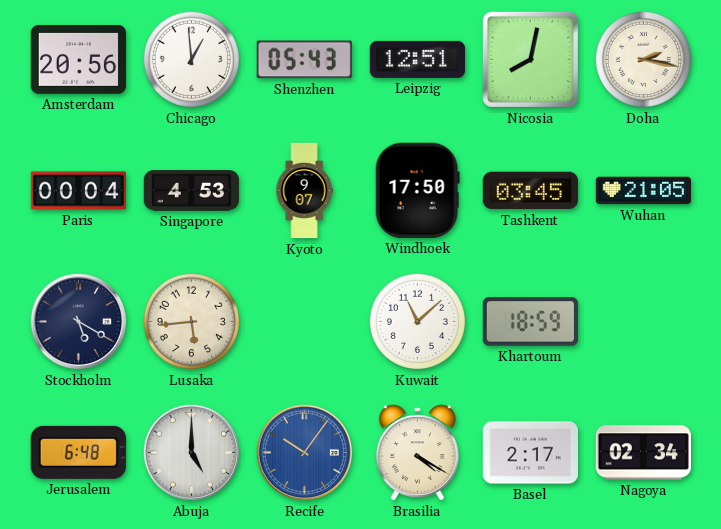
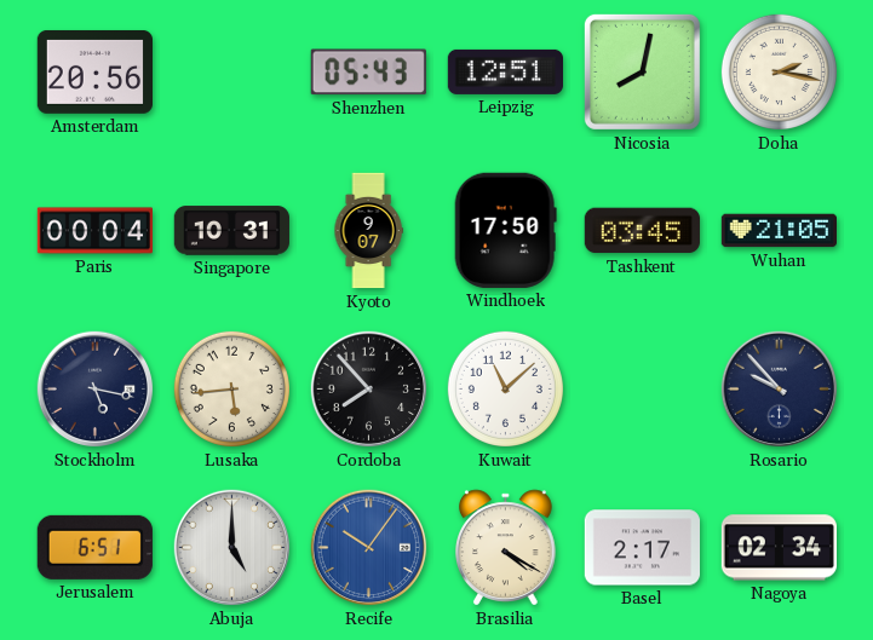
Chicago: 12:59 -> none
Singapore: 4:53 -> 10:31
Stockholm: 5:20 -> 5:17
Cordoba: none -> 7:53
Khartoum: 18:59 -> none
Rosario: none -> 9:53
Jerusalem: 6:48 -> 6:51
